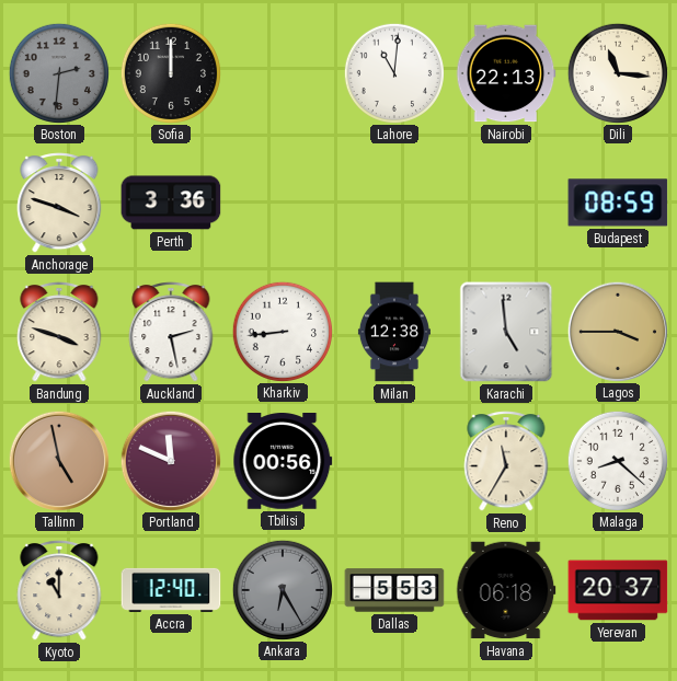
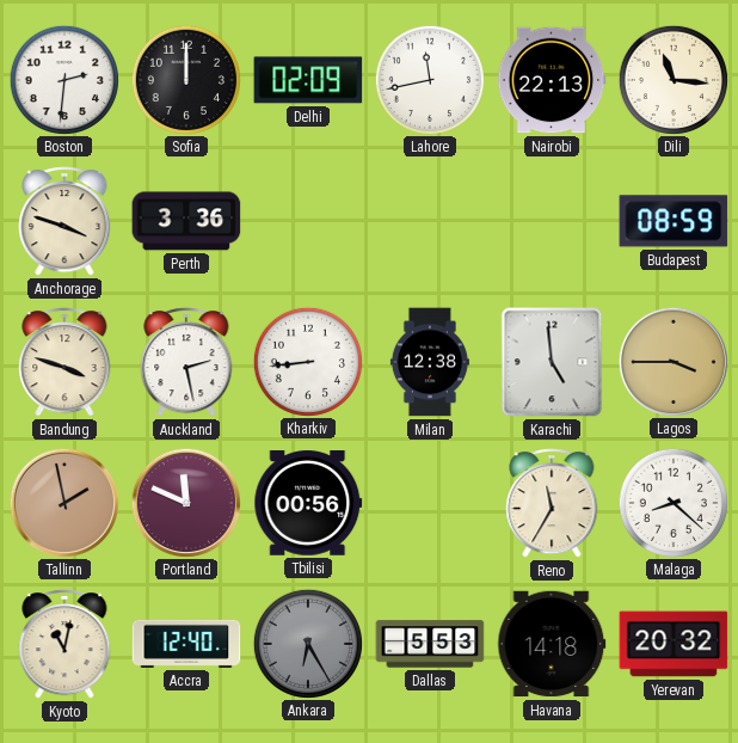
Boston dial: grey -> white
Delhi: none -> 02:09
Lahore: 11:01 -> 11:43
Tallinn: 4:58 -> 1:58
Kyoto: 11:00 -> 11:02
Havana: 06:18 -> 14:18
Yerevan: 20:37 -> 20:32
